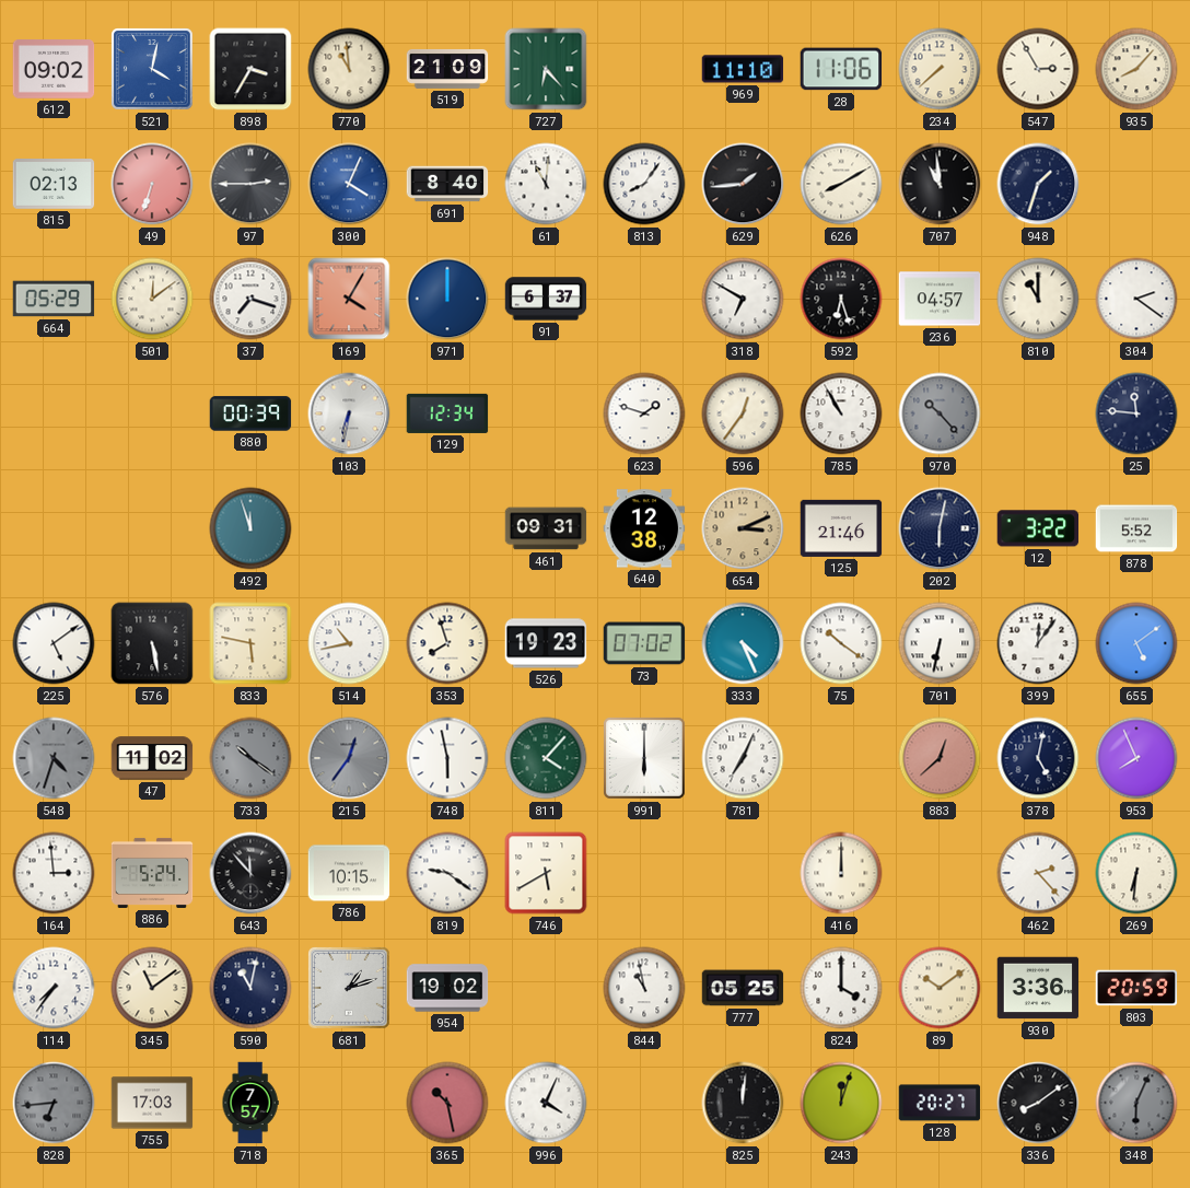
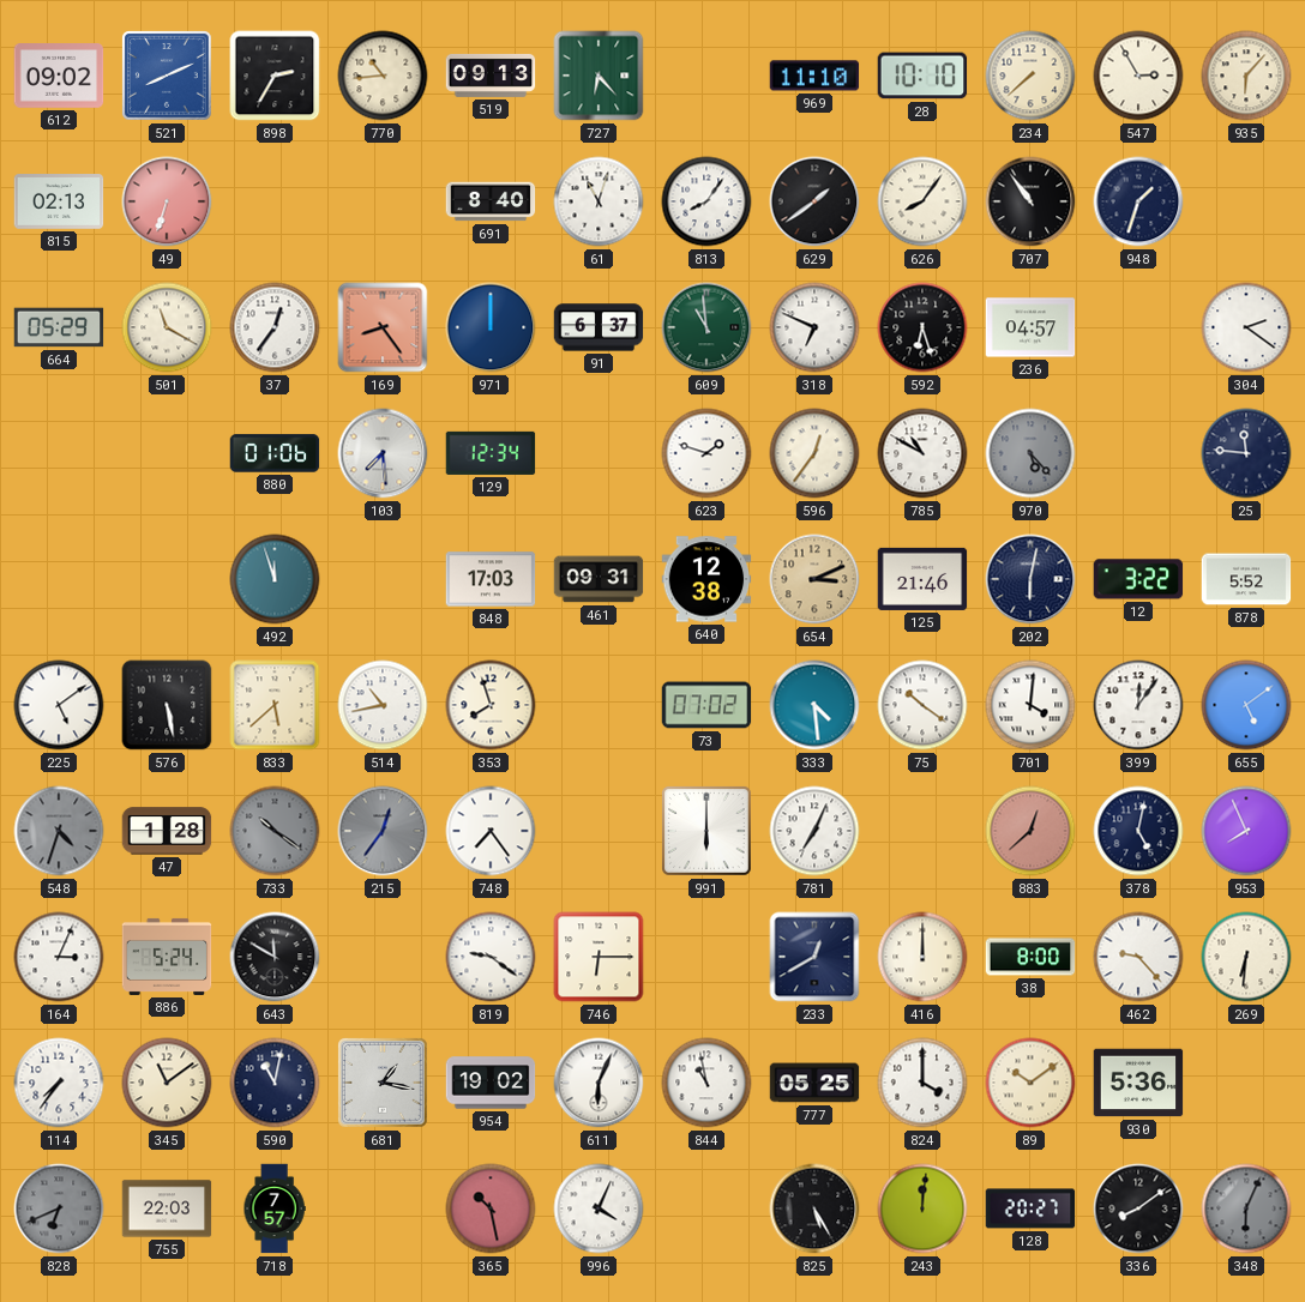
521: 4:02 -> 8:11
898: 3:35 -> 2:35
770: 10:59 -> 10:44
519: 21:09 -> 09:13
28: 11:06 -> 10:10
935: 8:07 -> 6:07
97: 2:45 -> none
300: 4:04 -> none
61: 11:01 -> 11:03
629: 1:44 -> 1:39
626: 8:10 -> 8:06
707: 10:59 -> 10:54
501: 12:09 -> 11:20
37: 7:18 -> 12:36
169: 4:05 -> 8:24
609: none -> 10:59
318: 6:50 -> 6:49
810: 11:00 -> none
880: 00:39 -> 01:06
103: 6:32 -> 7:29
785: 10:55 -> 10:50
970: 10:23 -> 5:23
848: none -> 17:03
833: 5:47 -> 5:38
526: 19:23 -> none
333: 4:26 -> 4:29
701: 6:32 -> 4:01
47: 11:02 -> 1:28
748: 5:58 -> 7:24
811: 4:07 -> none
164: 2:59 -> 3:04
643: 11:53 -> 11:50
786: 10:15 -> none
746: 5:40 -> 6:15
233: none -> 12:40
38: none -> 8:00
462: 2:23 -> 9:23
681: 1:12 -> 1:17
611: none -> 6:04
930: 3:36 -> 5:36
803: 20:59 -> none
828: 6:44 -> 6:41
755: 17:03 -> 22:03
825: 12:01 -> 5:25
243: 12:03 -> 12:01
